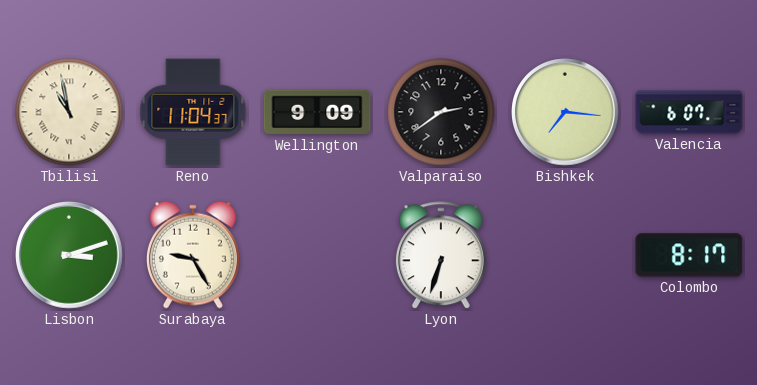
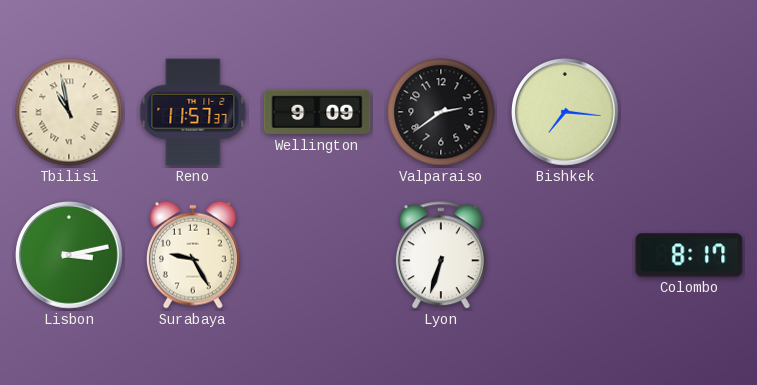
Reno: 11:04 -> 11:57
Valencia: 6:07 -> none
Lisbon: 3:12 -> 3:13
